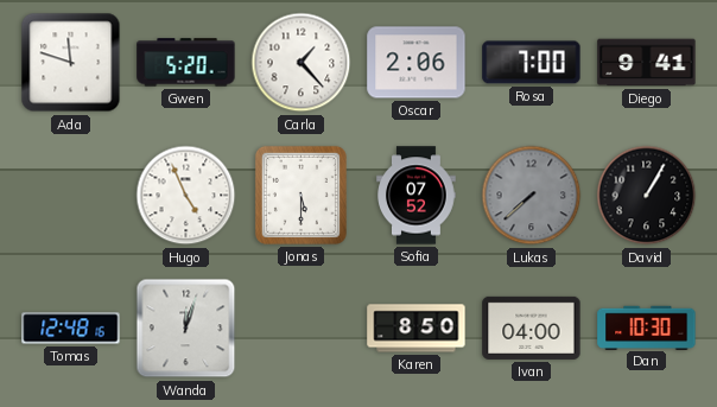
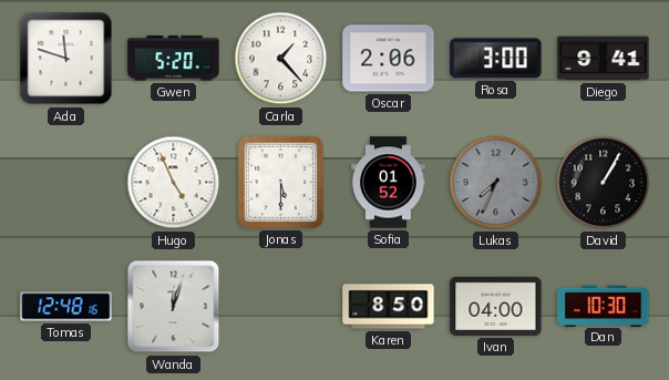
Rosa: 7:00 -> 3:00
Sofia: 07:52 -> 01:52
Lukas: 7:38 -> 7:34
